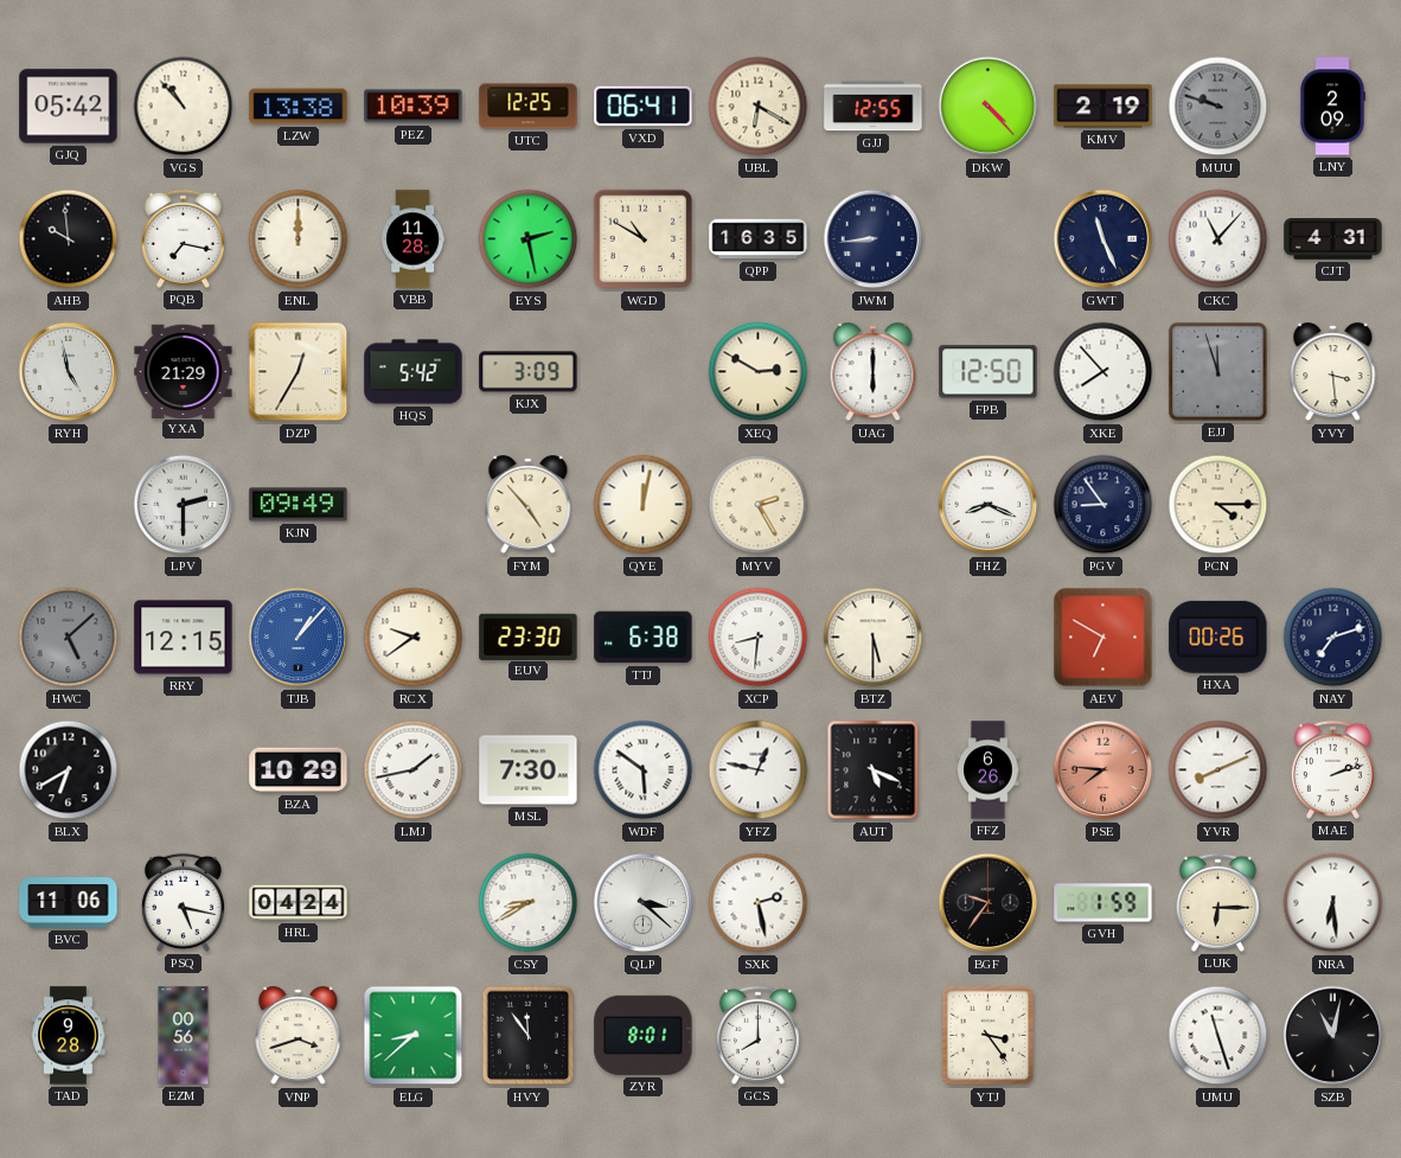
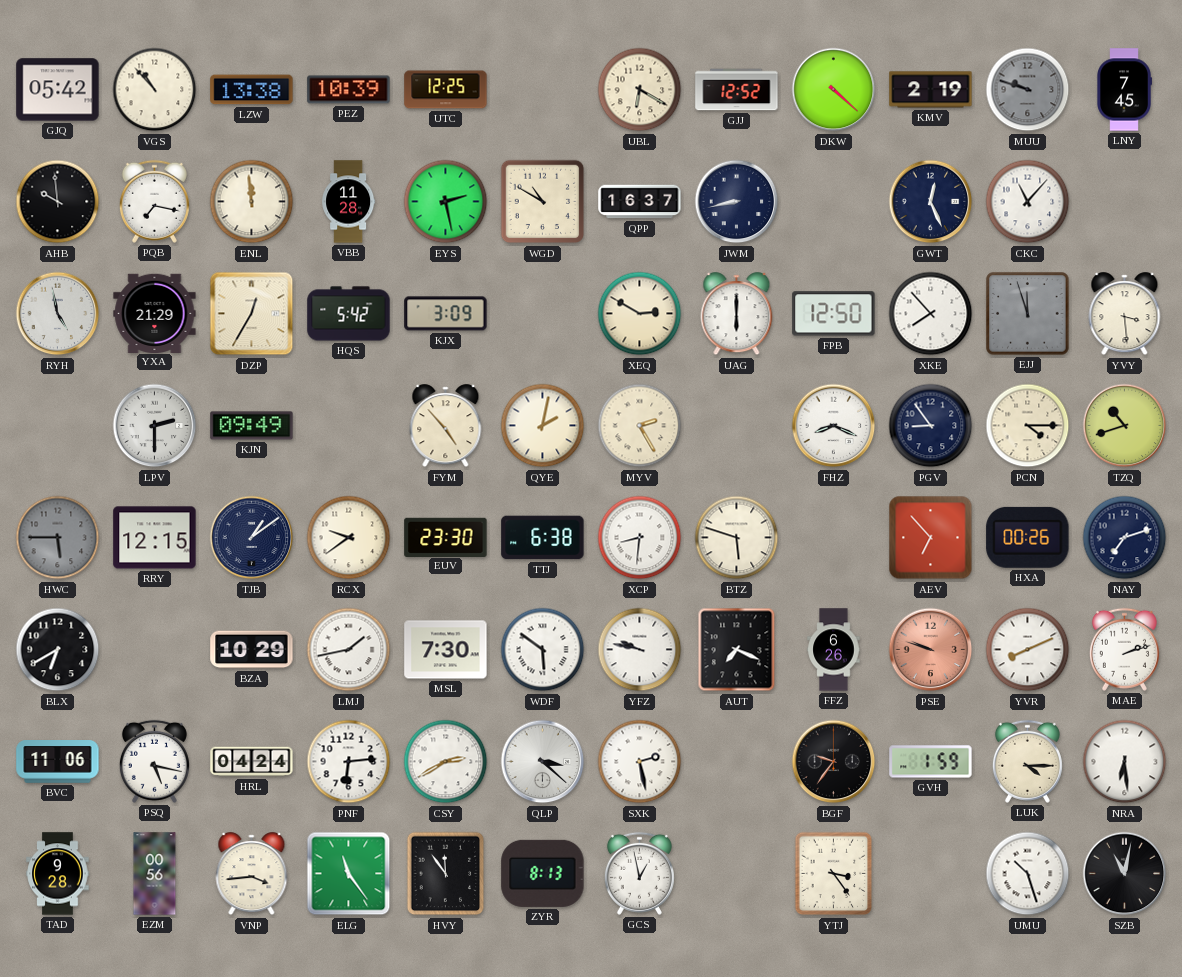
VXD: 06:41 -> none
GJJ: 12:55 -> 12:52
DKW: 4:23 -> 4:22
LNY: 2:09 -> 7:45
ENL: 12:00 -> 11:59
QPP: 16:35 -> 16:37
JWM: 8:44 -> 8:43
GWT: 11:26 -> 12:26
CJT: 4:31 -> none
QYE: 12:02 -> 2:02
TZQ: none -> 10:42
HWC: 5:08 -> 5:45
TJB: 1:07 -> 1:09
TJB dial: blue -> navy
BTZ: 5:30 -> 5:48
AEV: 6:50 -> 6:53
YFZ: 12:47 -> 9:47
AUT: 5:19 -> 7:19
PSE: 7:46 -> 9:48
PNF: none -> 6:14
CSY: 8:40 -> 2:40
LUK: 6:15 -> 4:15
VNP: 3:42 -> 3:44
ELG: 8:38 -> 11:24
ZYR: 8:01 -> 8:13
GCS: 8:00 -> 12:58
UMU: 11:27 -> 10:27
